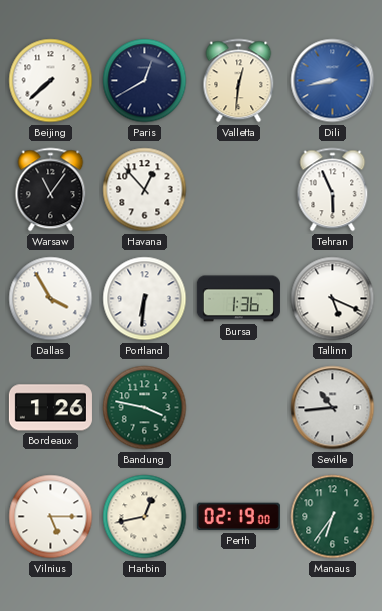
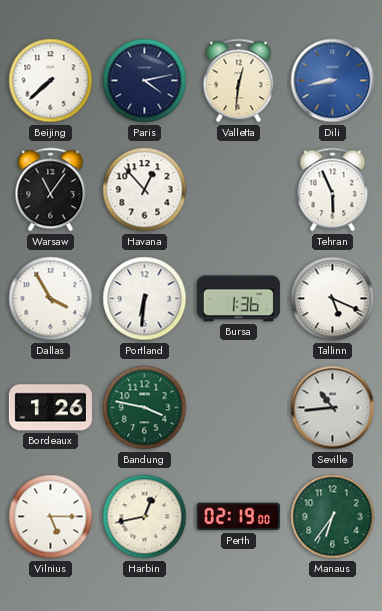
Paris: 12:40 -> 4:13
